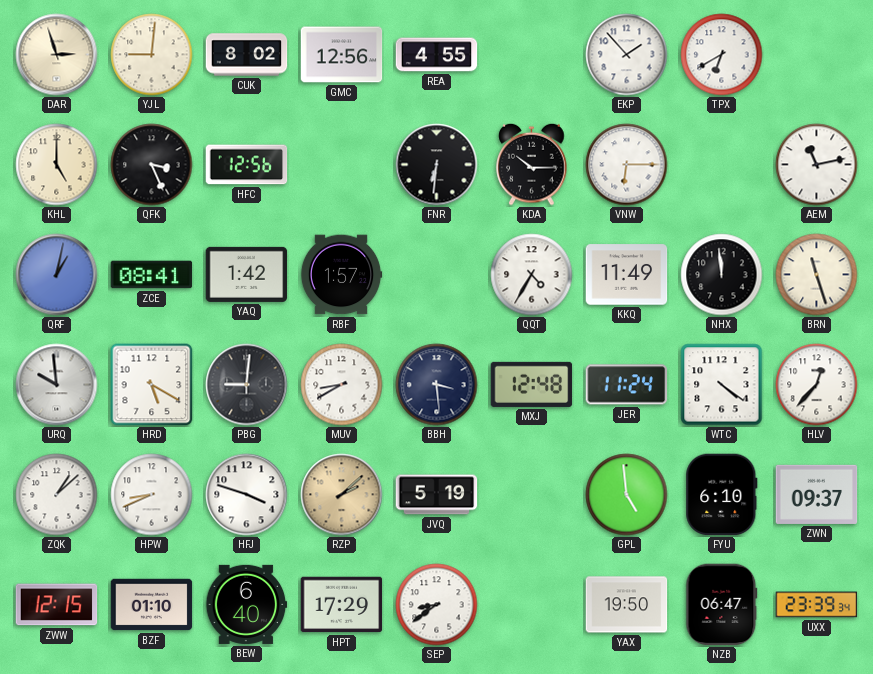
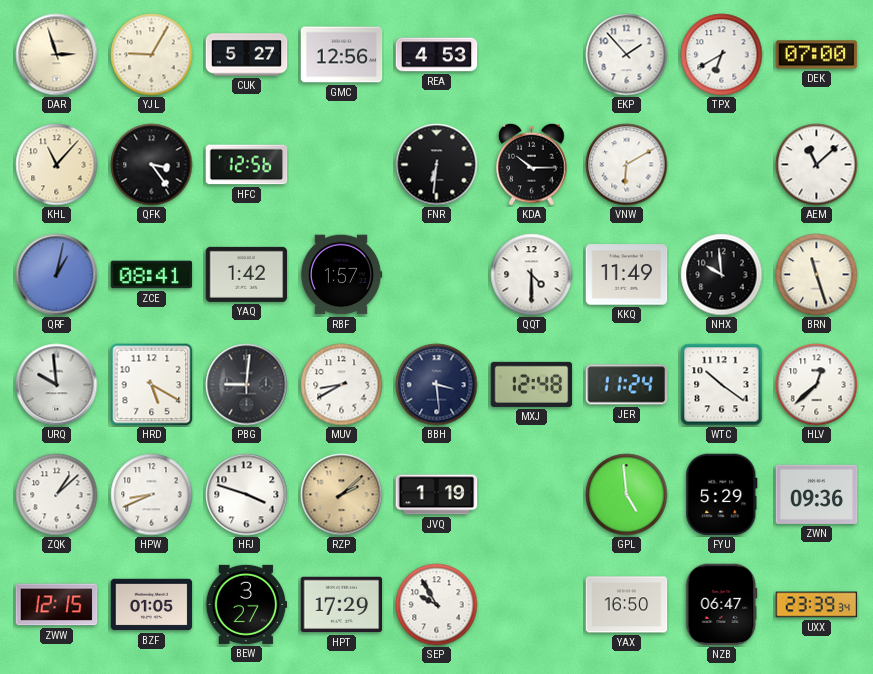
YJL: 9:01 -> 9:05
CUK: 8:02 -> 5:27
REA: 4:55 -> 4:53
DEK: none -> 07:00
KHL: 5:00 -> 11:07
QFK: 3:26 -> 3:24
VNW: 6:15 -> 6:10
AEM: 11:13 -> 11:08
QQT: 4:35 -> 4:30
NHX: 11:59 -> 9:59
WTC: 4:21 -> 10:21
HLV: 12:37 -> 12:38
JVQ: 5:19 -> 1:19
FYU: 6:10 -> 5:29
ZWN: 09:37 -> 09:36
BZF: 01:10 -> 01:05
BEW: 6:40 -> 3:27
SEP: 8:39 -> 9:55
YAX: 19:50 -> 16:50
